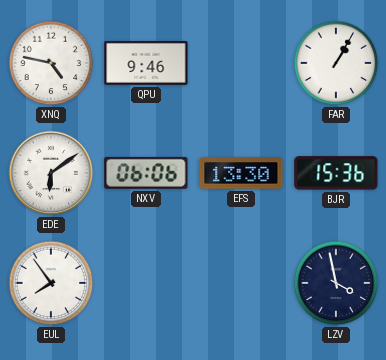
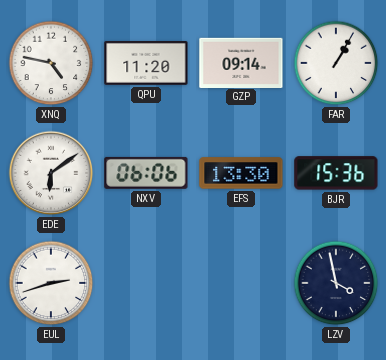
QPU: 9:46 -> 11:20
GZP: none -> 09:14
EUL: 7:54 -> 2:42
